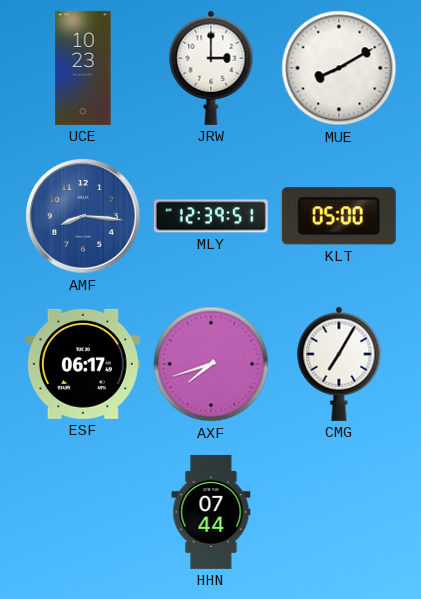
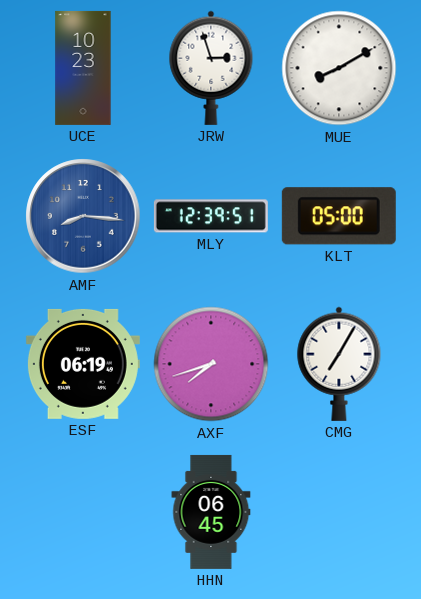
JRW: 3:00 -> 2:57
ESF: 06:17 -> 06:19
HHN: 07:44 -> 06:45
